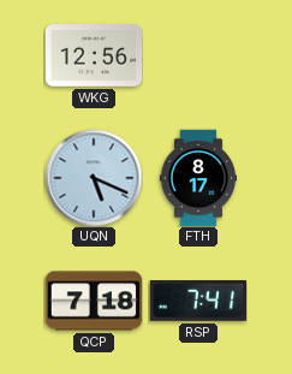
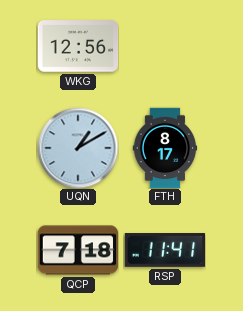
UQN: 5:19 -> 1:10
RSP: 7:41 -> 11:41
